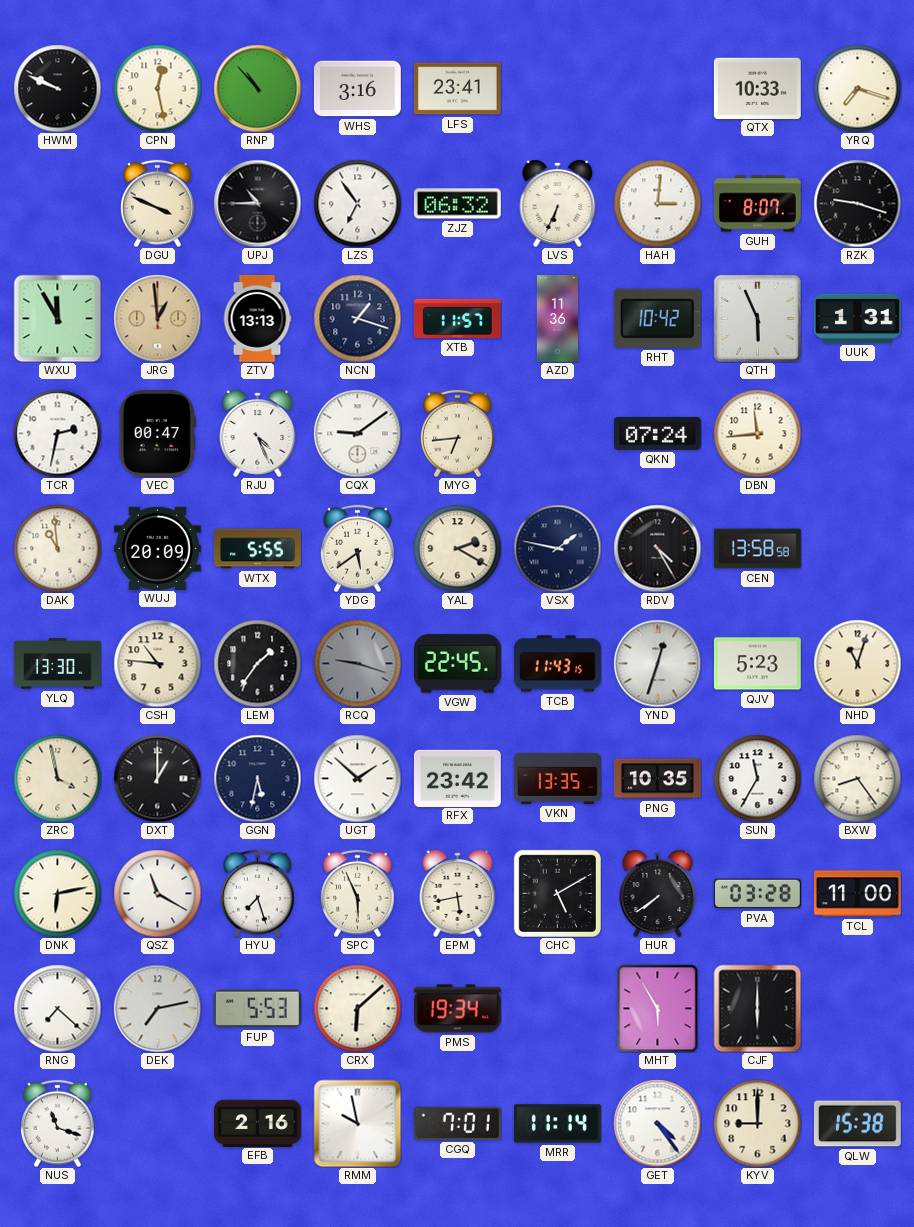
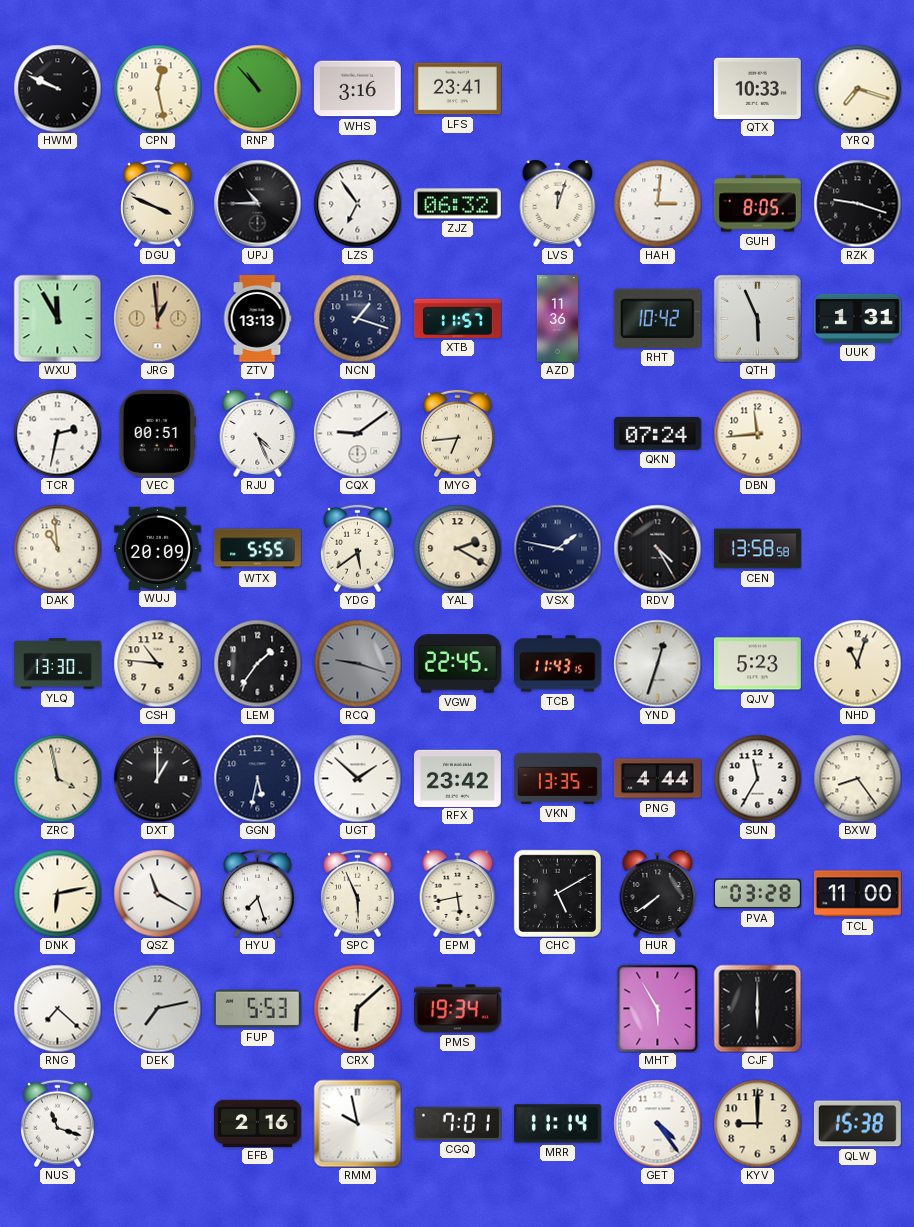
LVS: 6:34 -> 12:03
GUH: 8:07 -> 8:05
VEC: 00:47 -> 00:51
PNG: 10:35 -> 4:44
